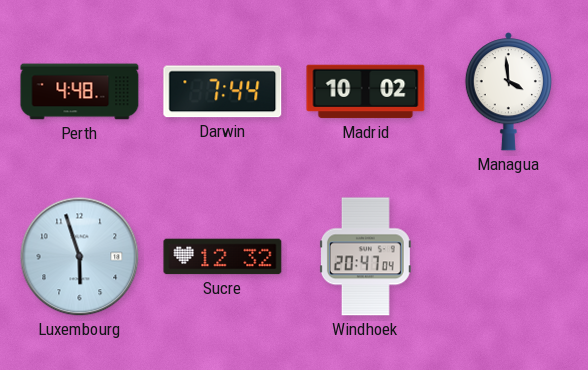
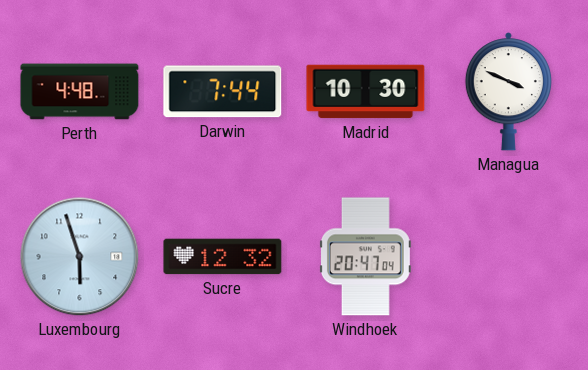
Madrid: 10:02 -> 10:30
Managua: 3:59 -> 3:49
